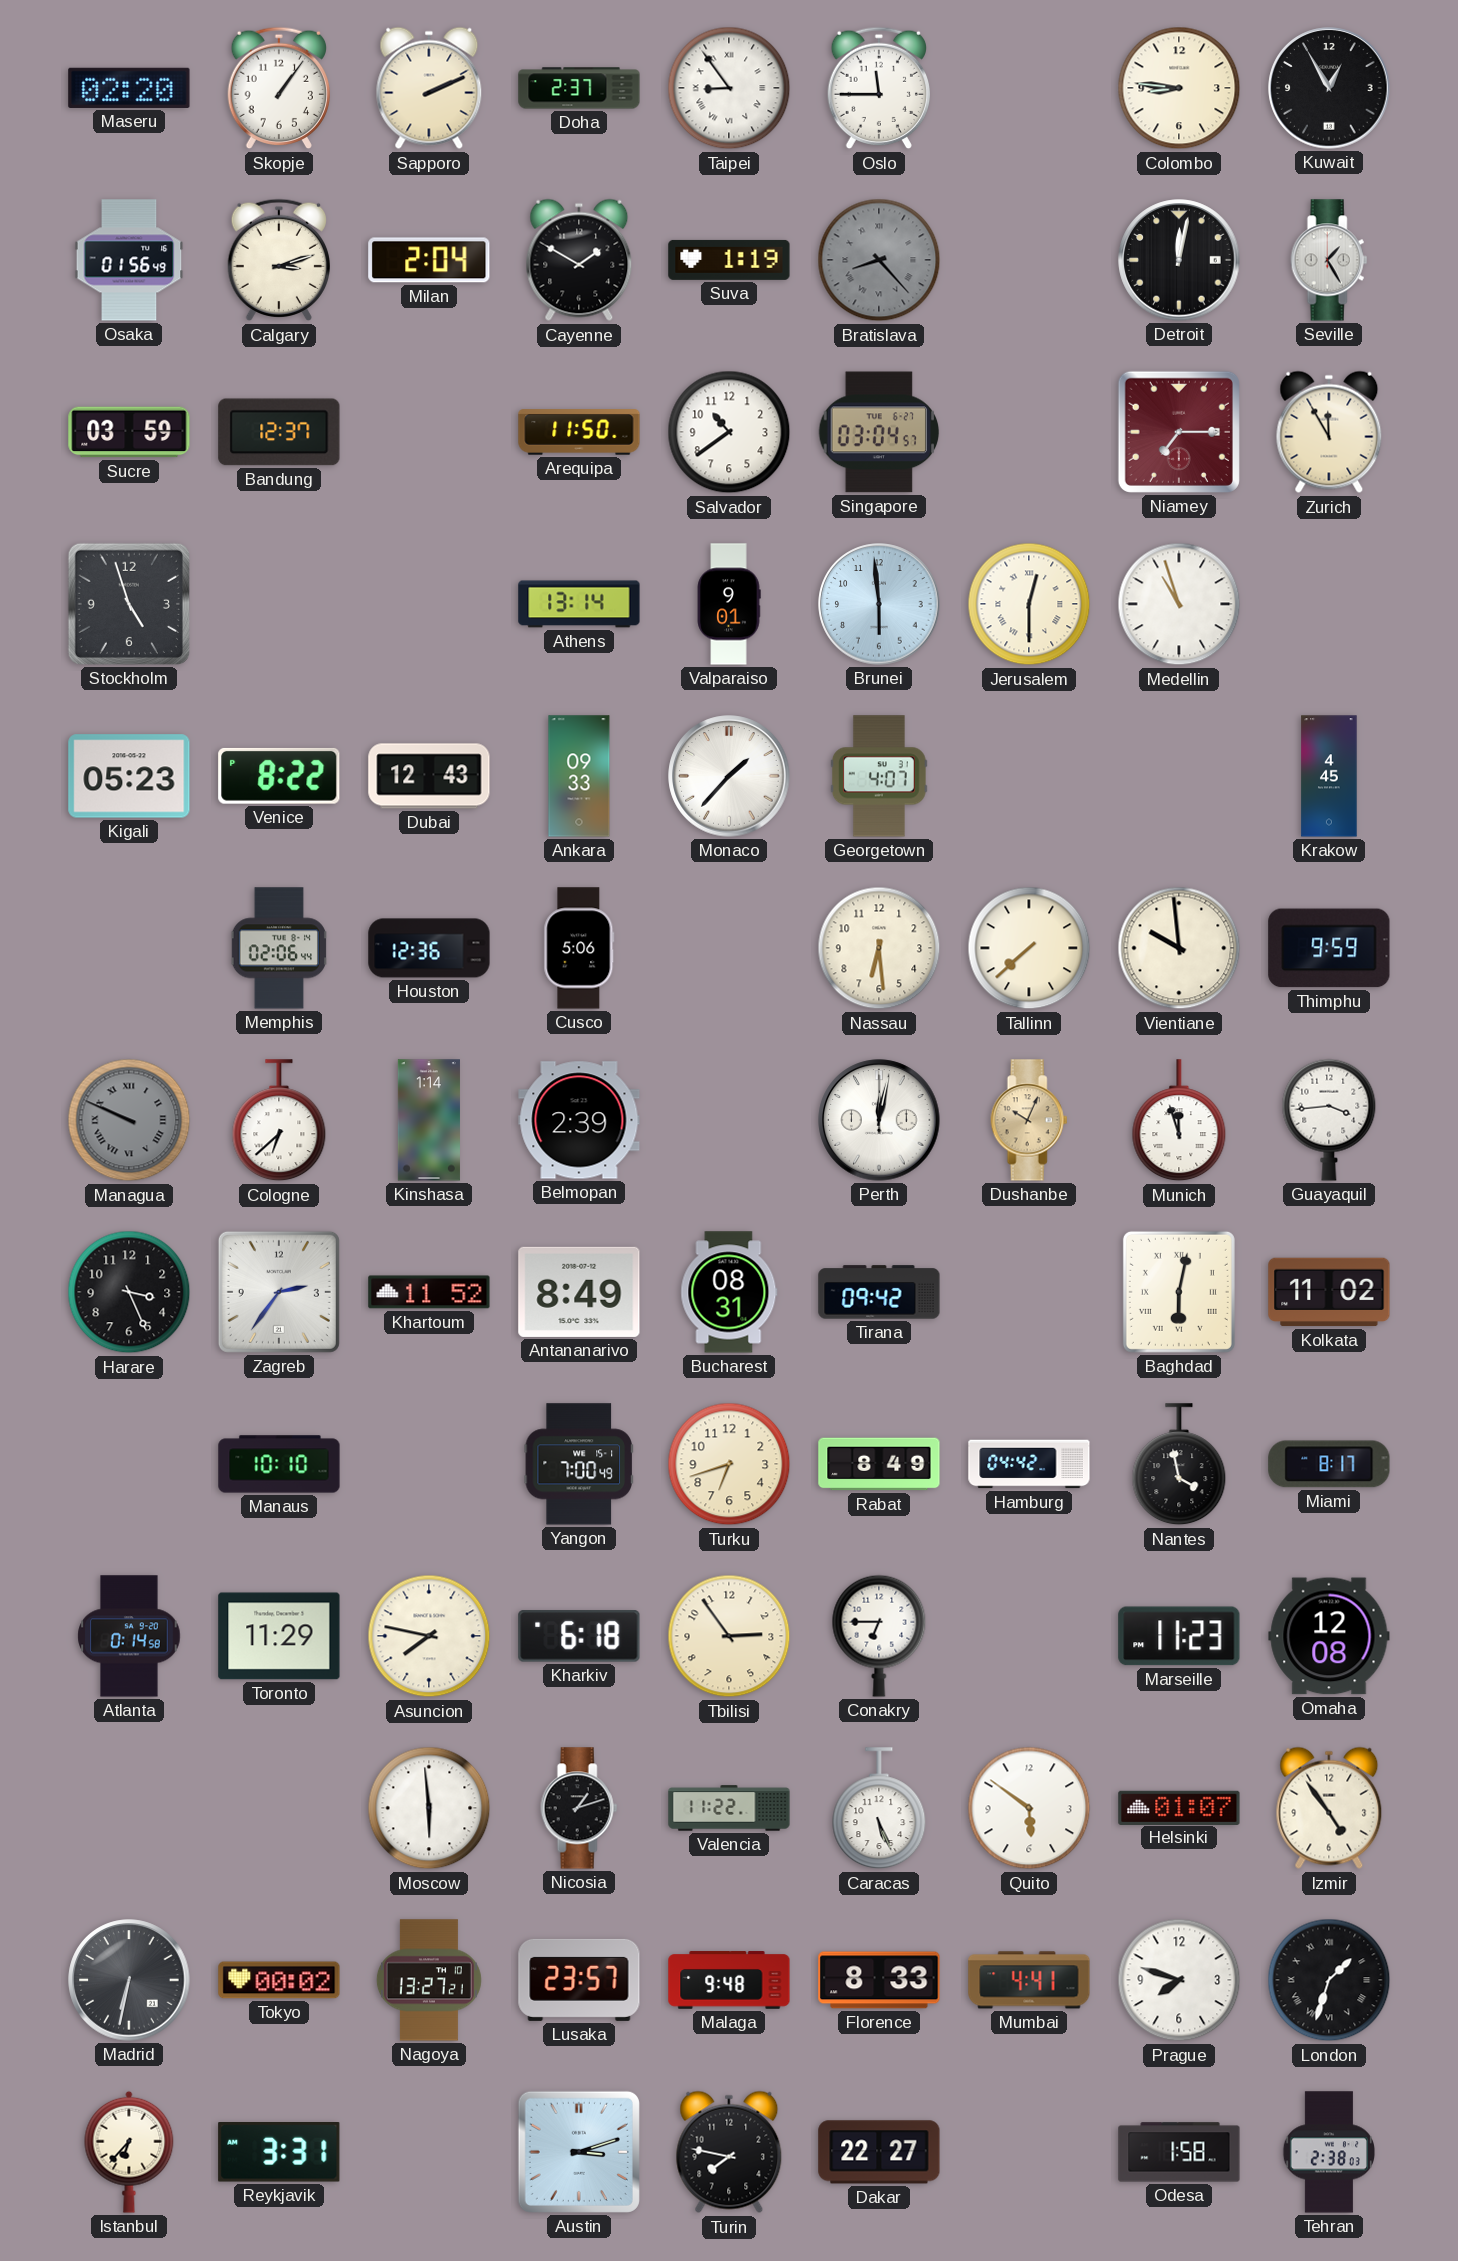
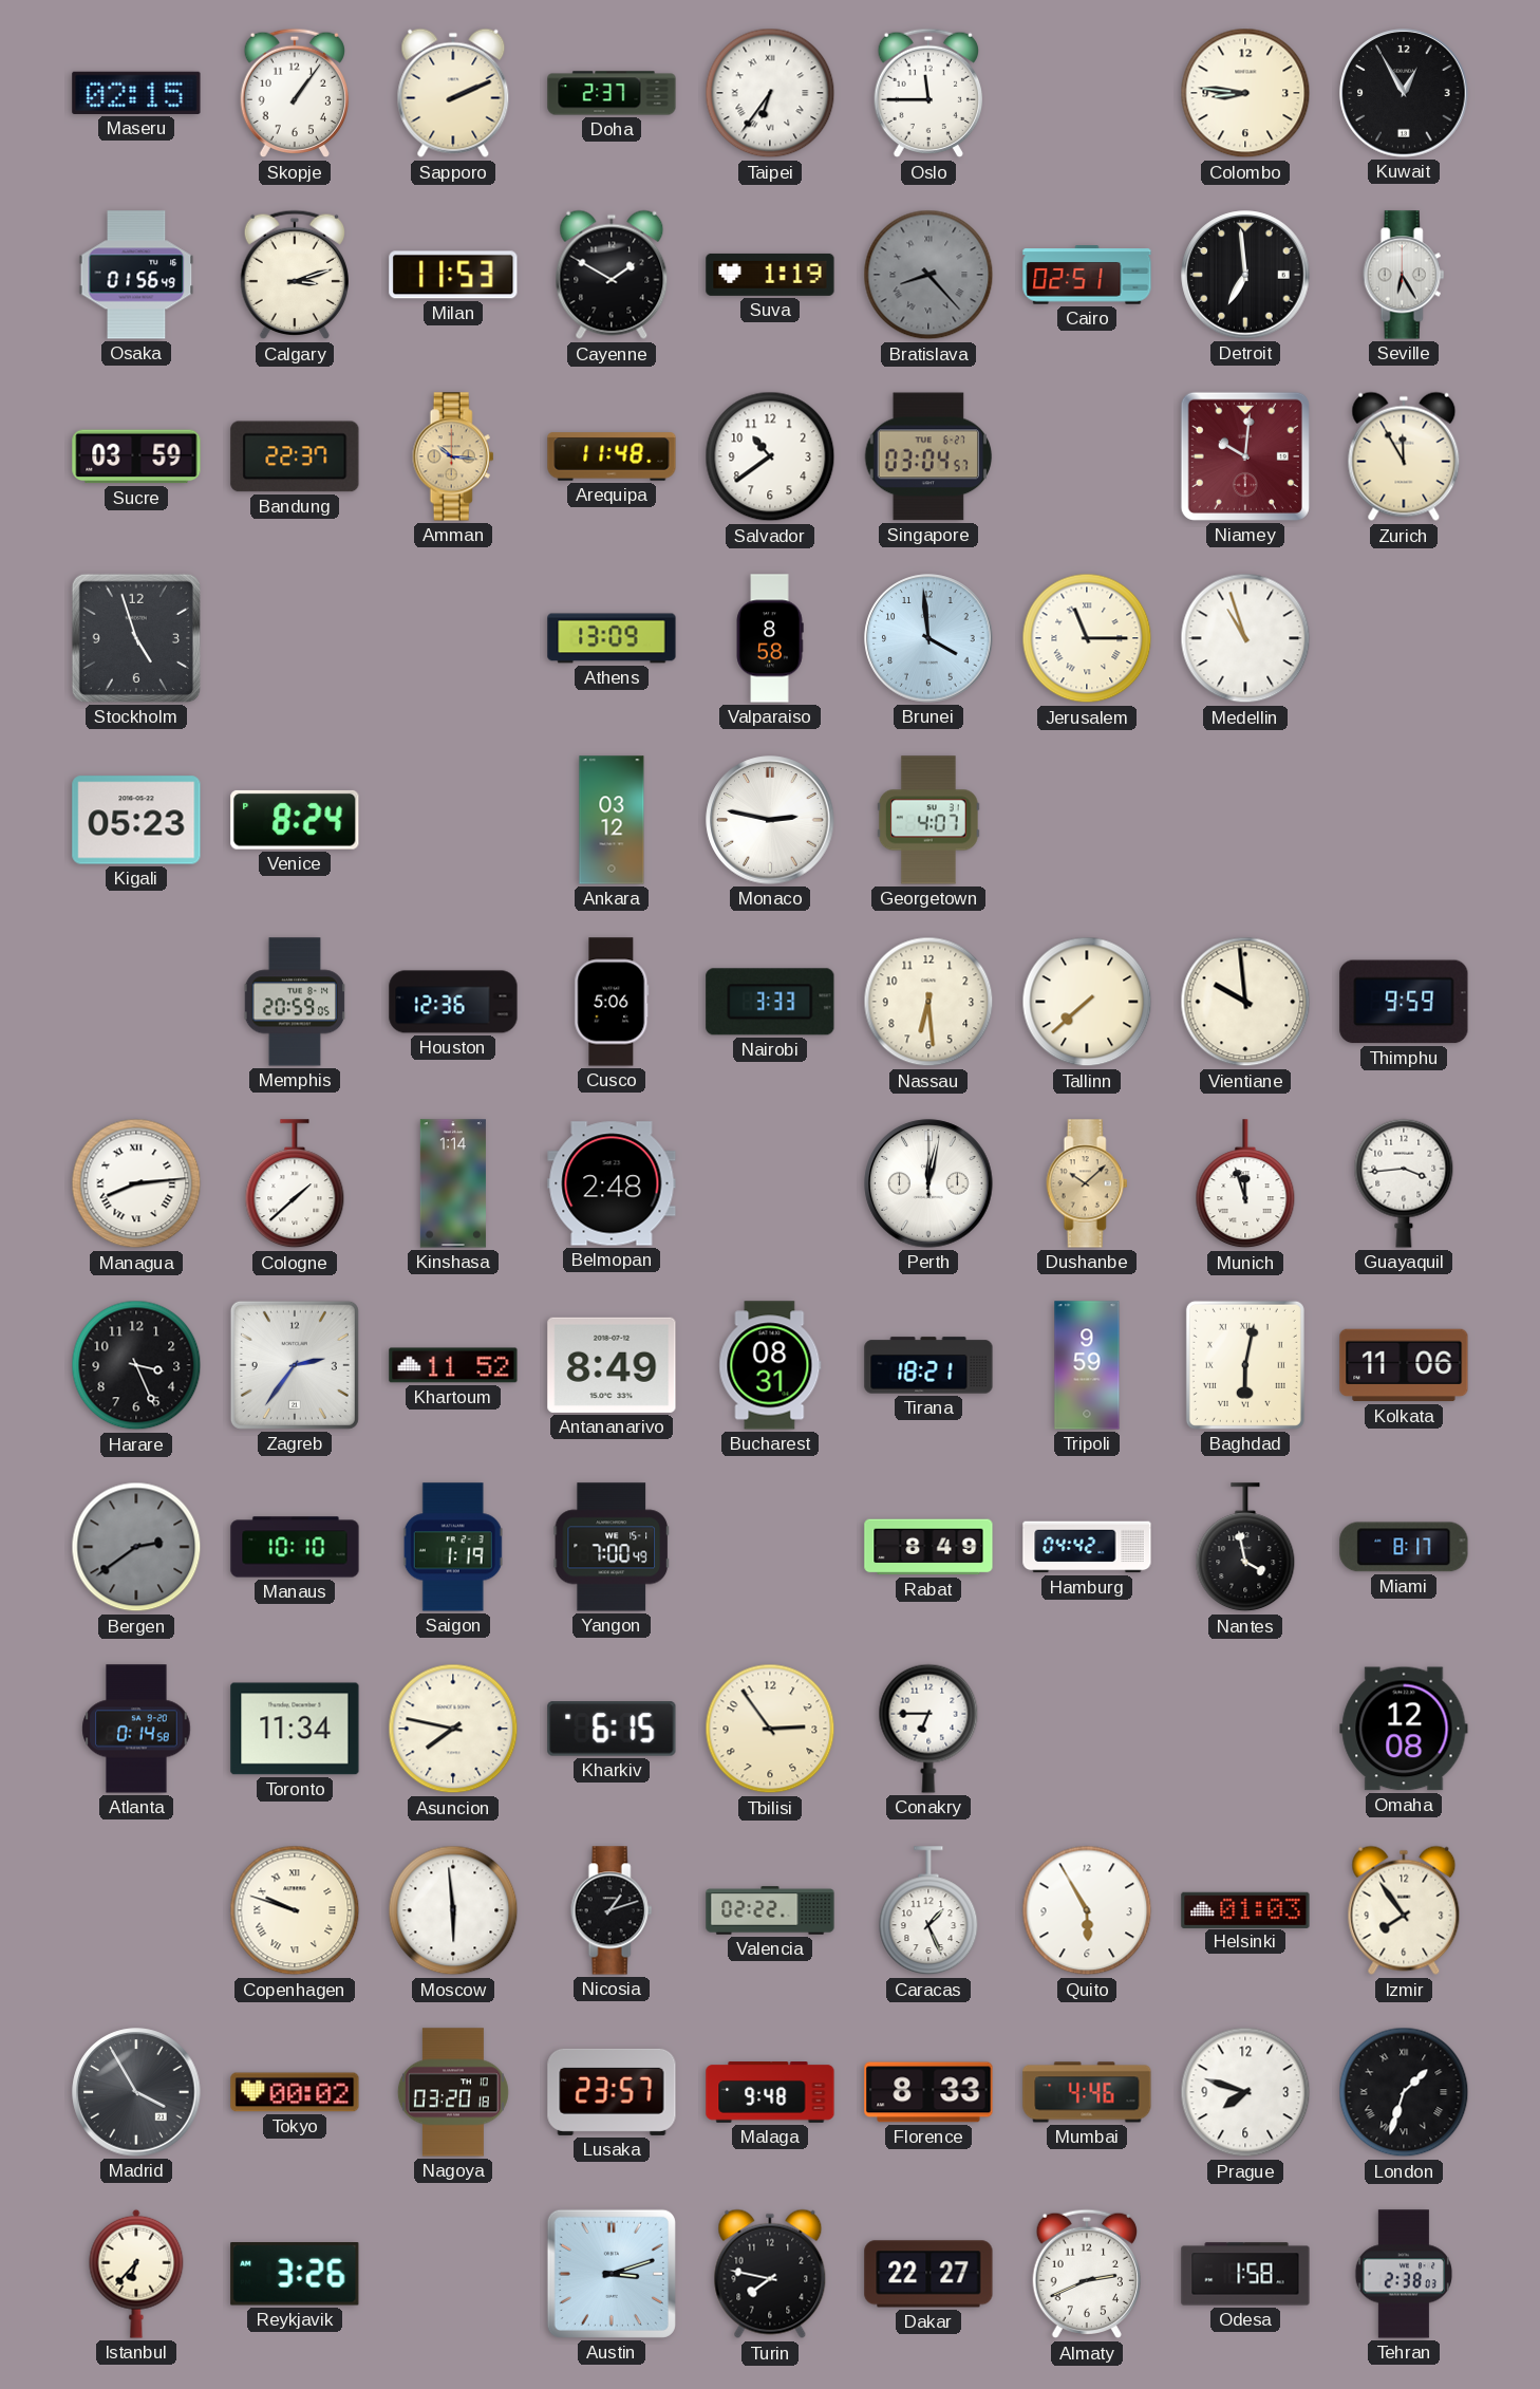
Maseru: 02:20 -> 02:15
Taipei: 8:54 -> 6:36
Milan: 2:04 -> 11:53
Cairo: none -> 02:51
Detroit: 12:02 -> 6:59
Seville: 1:25 -> 6:25
Bandung: 12:37 -> 22:37
Amman: none -> 10:16
Arequipa: 11:50 -> 11:48
Niamey: 7:15 -> 10:01
Athens: 13:14 -> 13:09
Valparaiso: 9:01 -> 8:58
Brunei: 5:59 -> 3:59
Jerusalem: 12:30 -> 11:15
Venice: 8:22 -> 8:24
Dubai: 12:43 -> none
Ankara: 09:33 -> 03:12
Monaco: 1:37 -> 2:47
Krakow: 4:45 -> none
Memphis: 02:06 -> 20:59
Nairobi: none -> 3:33
Managua: 9:49 -> 8:14
Managua dial: grey -> white
Cologne: 6:38 -> 1:38
Belmopan: 2:39 -> 2:48
Dushanbe: 10:04 -> 10:08
Tirana: 09:42 -> 18:21
Tripoli: none -> 9:59
Kolkata: 11:02 -> 11:06
Bergen: none -> 2:39
Saigon: none -> 1:19
Turku: 6:42 -> none
Toronto: 11:29 -> 11:34
Kharkiv: 6:18 -> 6:15
Marseille: 11:23 -> none
Copenhagen: none -> 9:48
Valencia: 11:22 -> 02:22
Caracas: 5:26 -> 1:26
Quito: 5:51 -> 5:55
Helsinki: 01:07 -> 01:03
Izmir: 4:54 -> 7:54
Madrid: 6:32 -> 3:55
Nagoya: 13:27 -> 03:20
Mumbai: 4:41 -> 4:46
Reykjavik: 3:31 -> 3:26
Almaty: none -> 2:41
